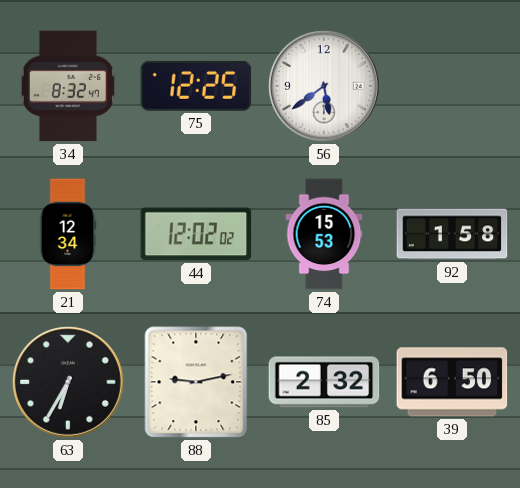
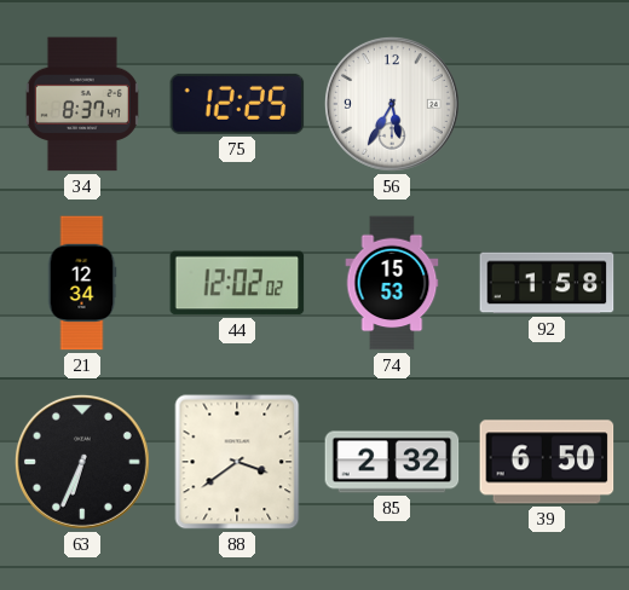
34: 8:32 -> 8:37
56: 5:39 -> 5:35
63: 6:35 -> 6:34
88: 9:13 -> 3:39
